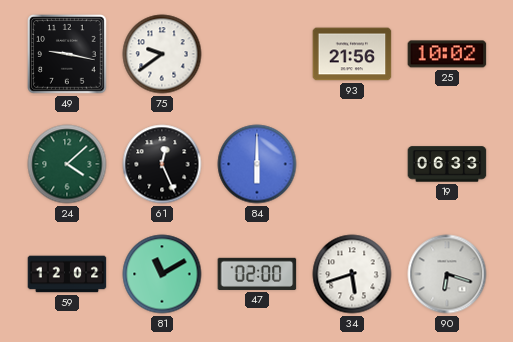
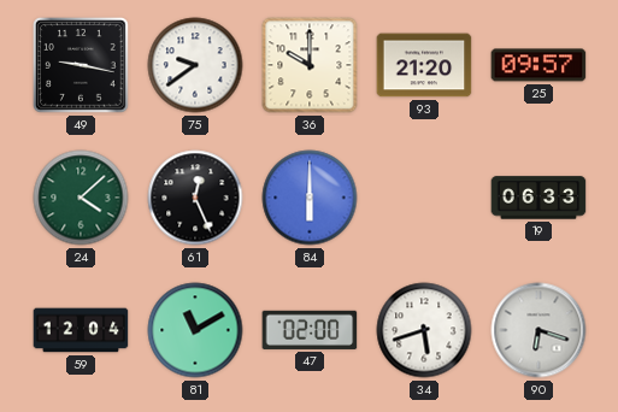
36: none -> 10:00
93: 21:56 -> 21:20
25: 10:02 -> 09:57
59: 12:02 -> 12:04
